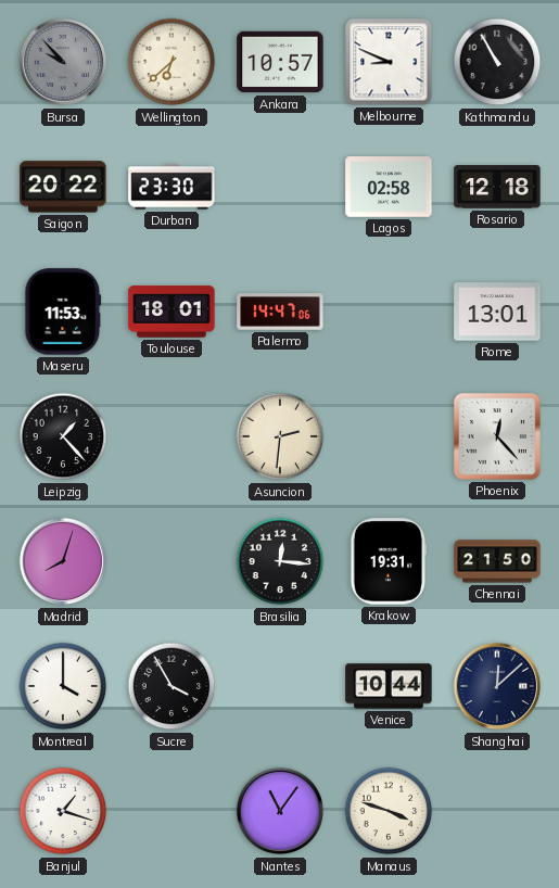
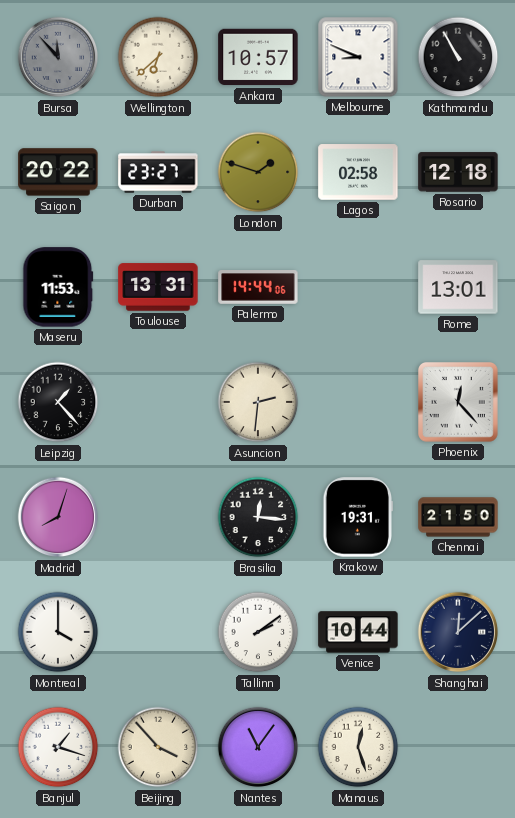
Bursa: 9:53 -> 11:53
Durban: 23:30 -> 23:27
London: none -> 1:48
Toulouse: 18:01 -> 13:31
Palermo: 14:47 -> 14:44
Sucre: 3:55 -> none
Tallinn: none -> 2:09
Beijing: none -> 3:53
Manaus: 3:48 -> 12:27
